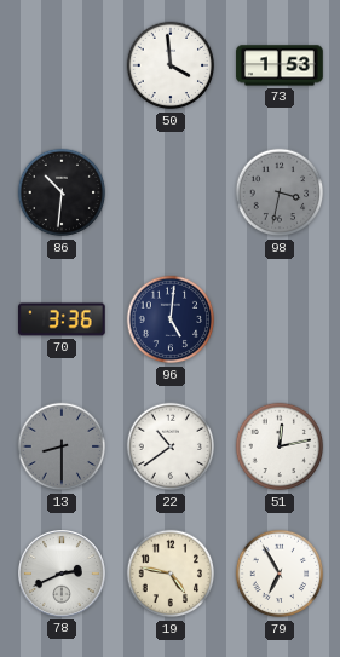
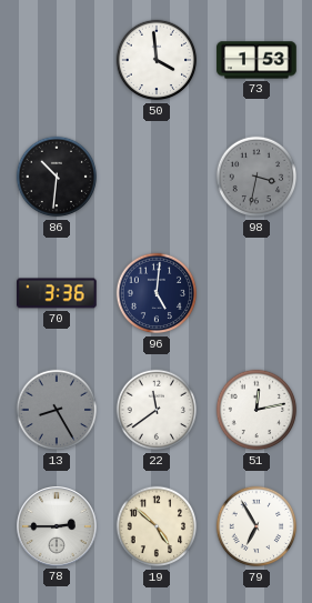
13: 8:30 -> 8:25
22: 10:39 -> 11:39
78: 2:41 -> 2:45
19: 4:47 -> 4:52
